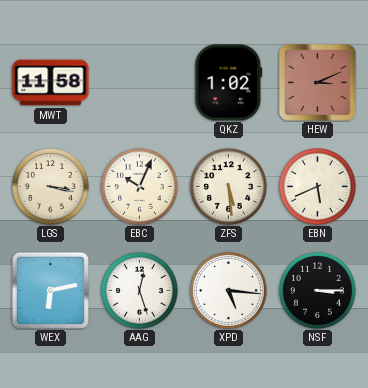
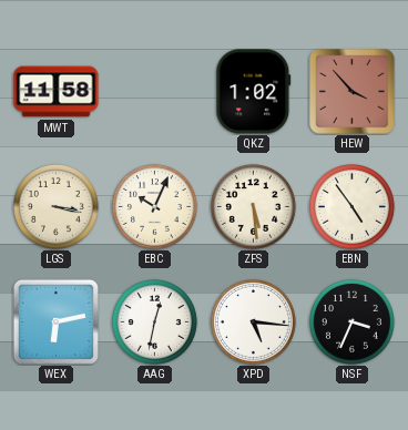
HEW: 3:11 -> 3:53
EBN: 5:41 -> 4:54
AAG: 12:27 -> 12:32
NSF: 3:15 -> 3:34
